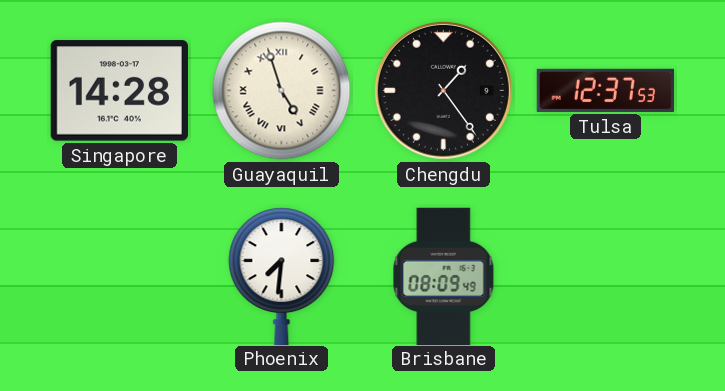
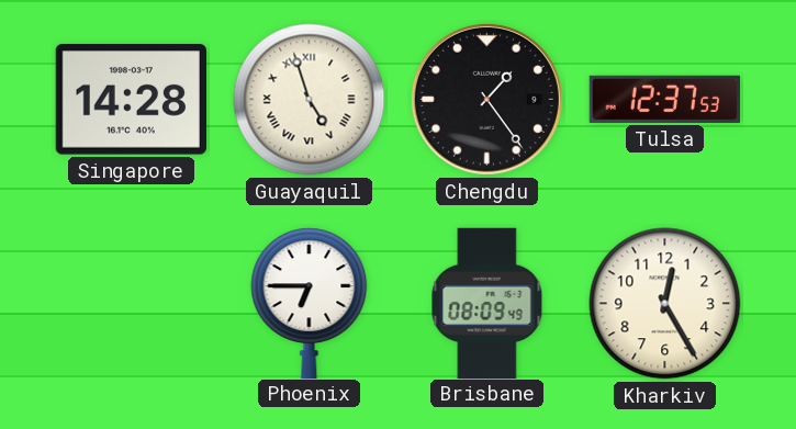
Phoenix: 7:31 -> 6:45
Kharkiv: none -> 12:25
